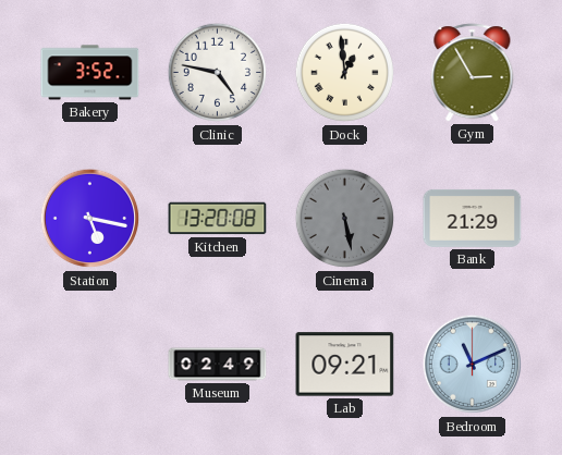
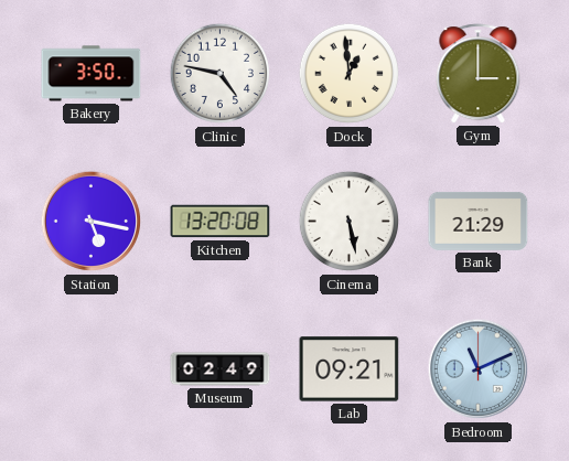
Bakery: 3:52 -> 3:50
Gym: 2:55 -> 3:00
Cinema dial: grey -> white
